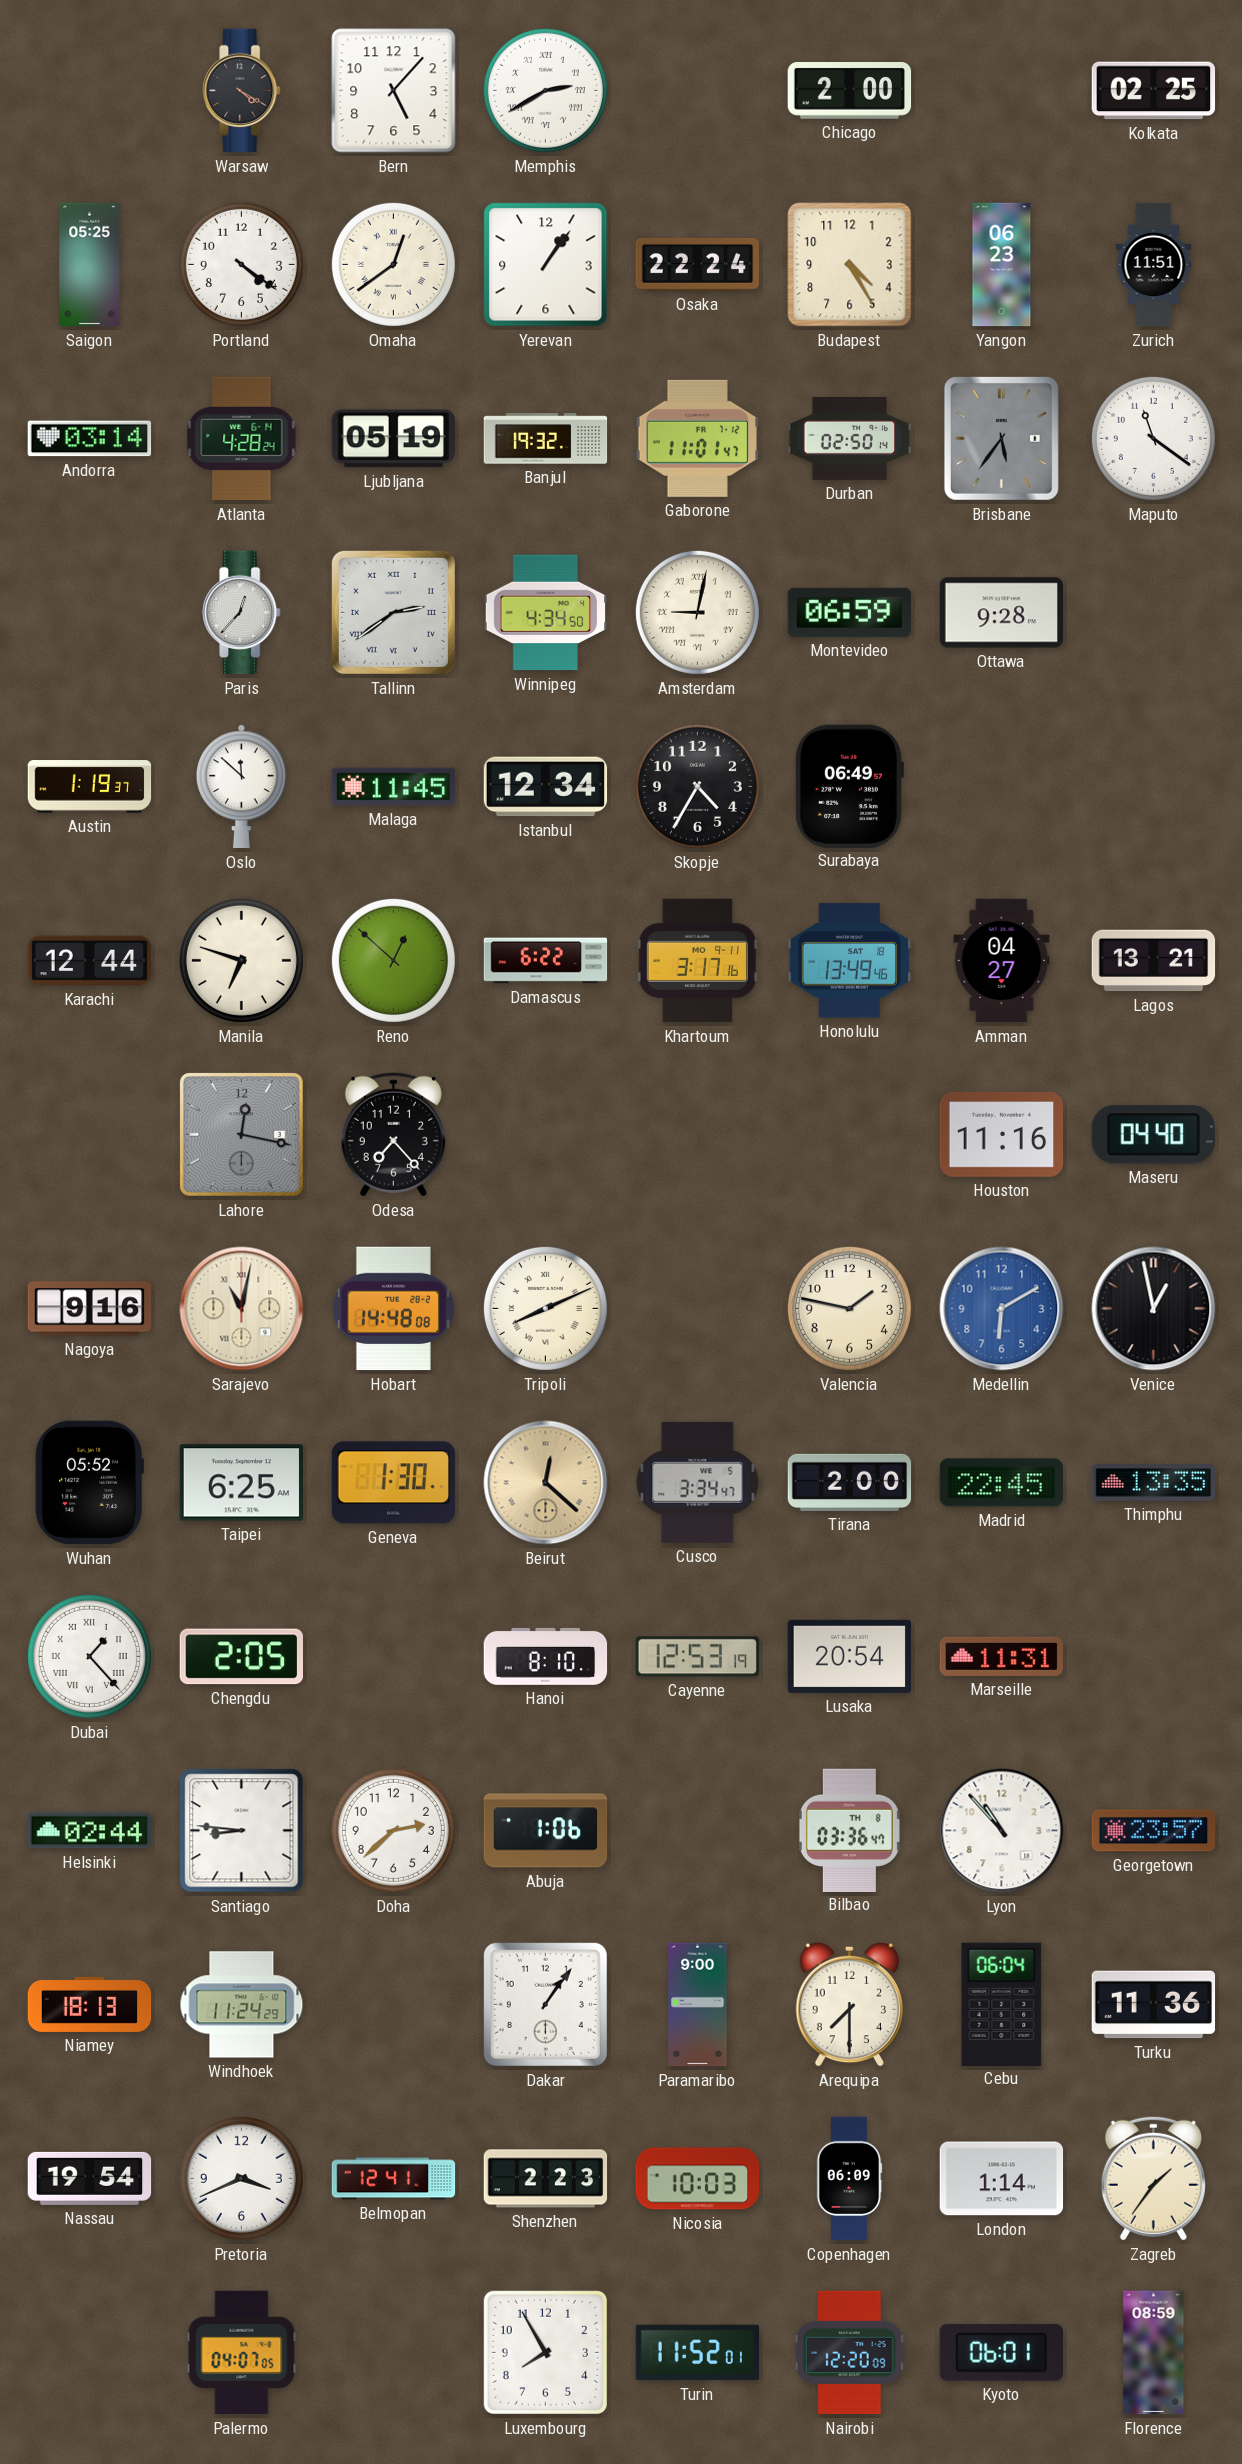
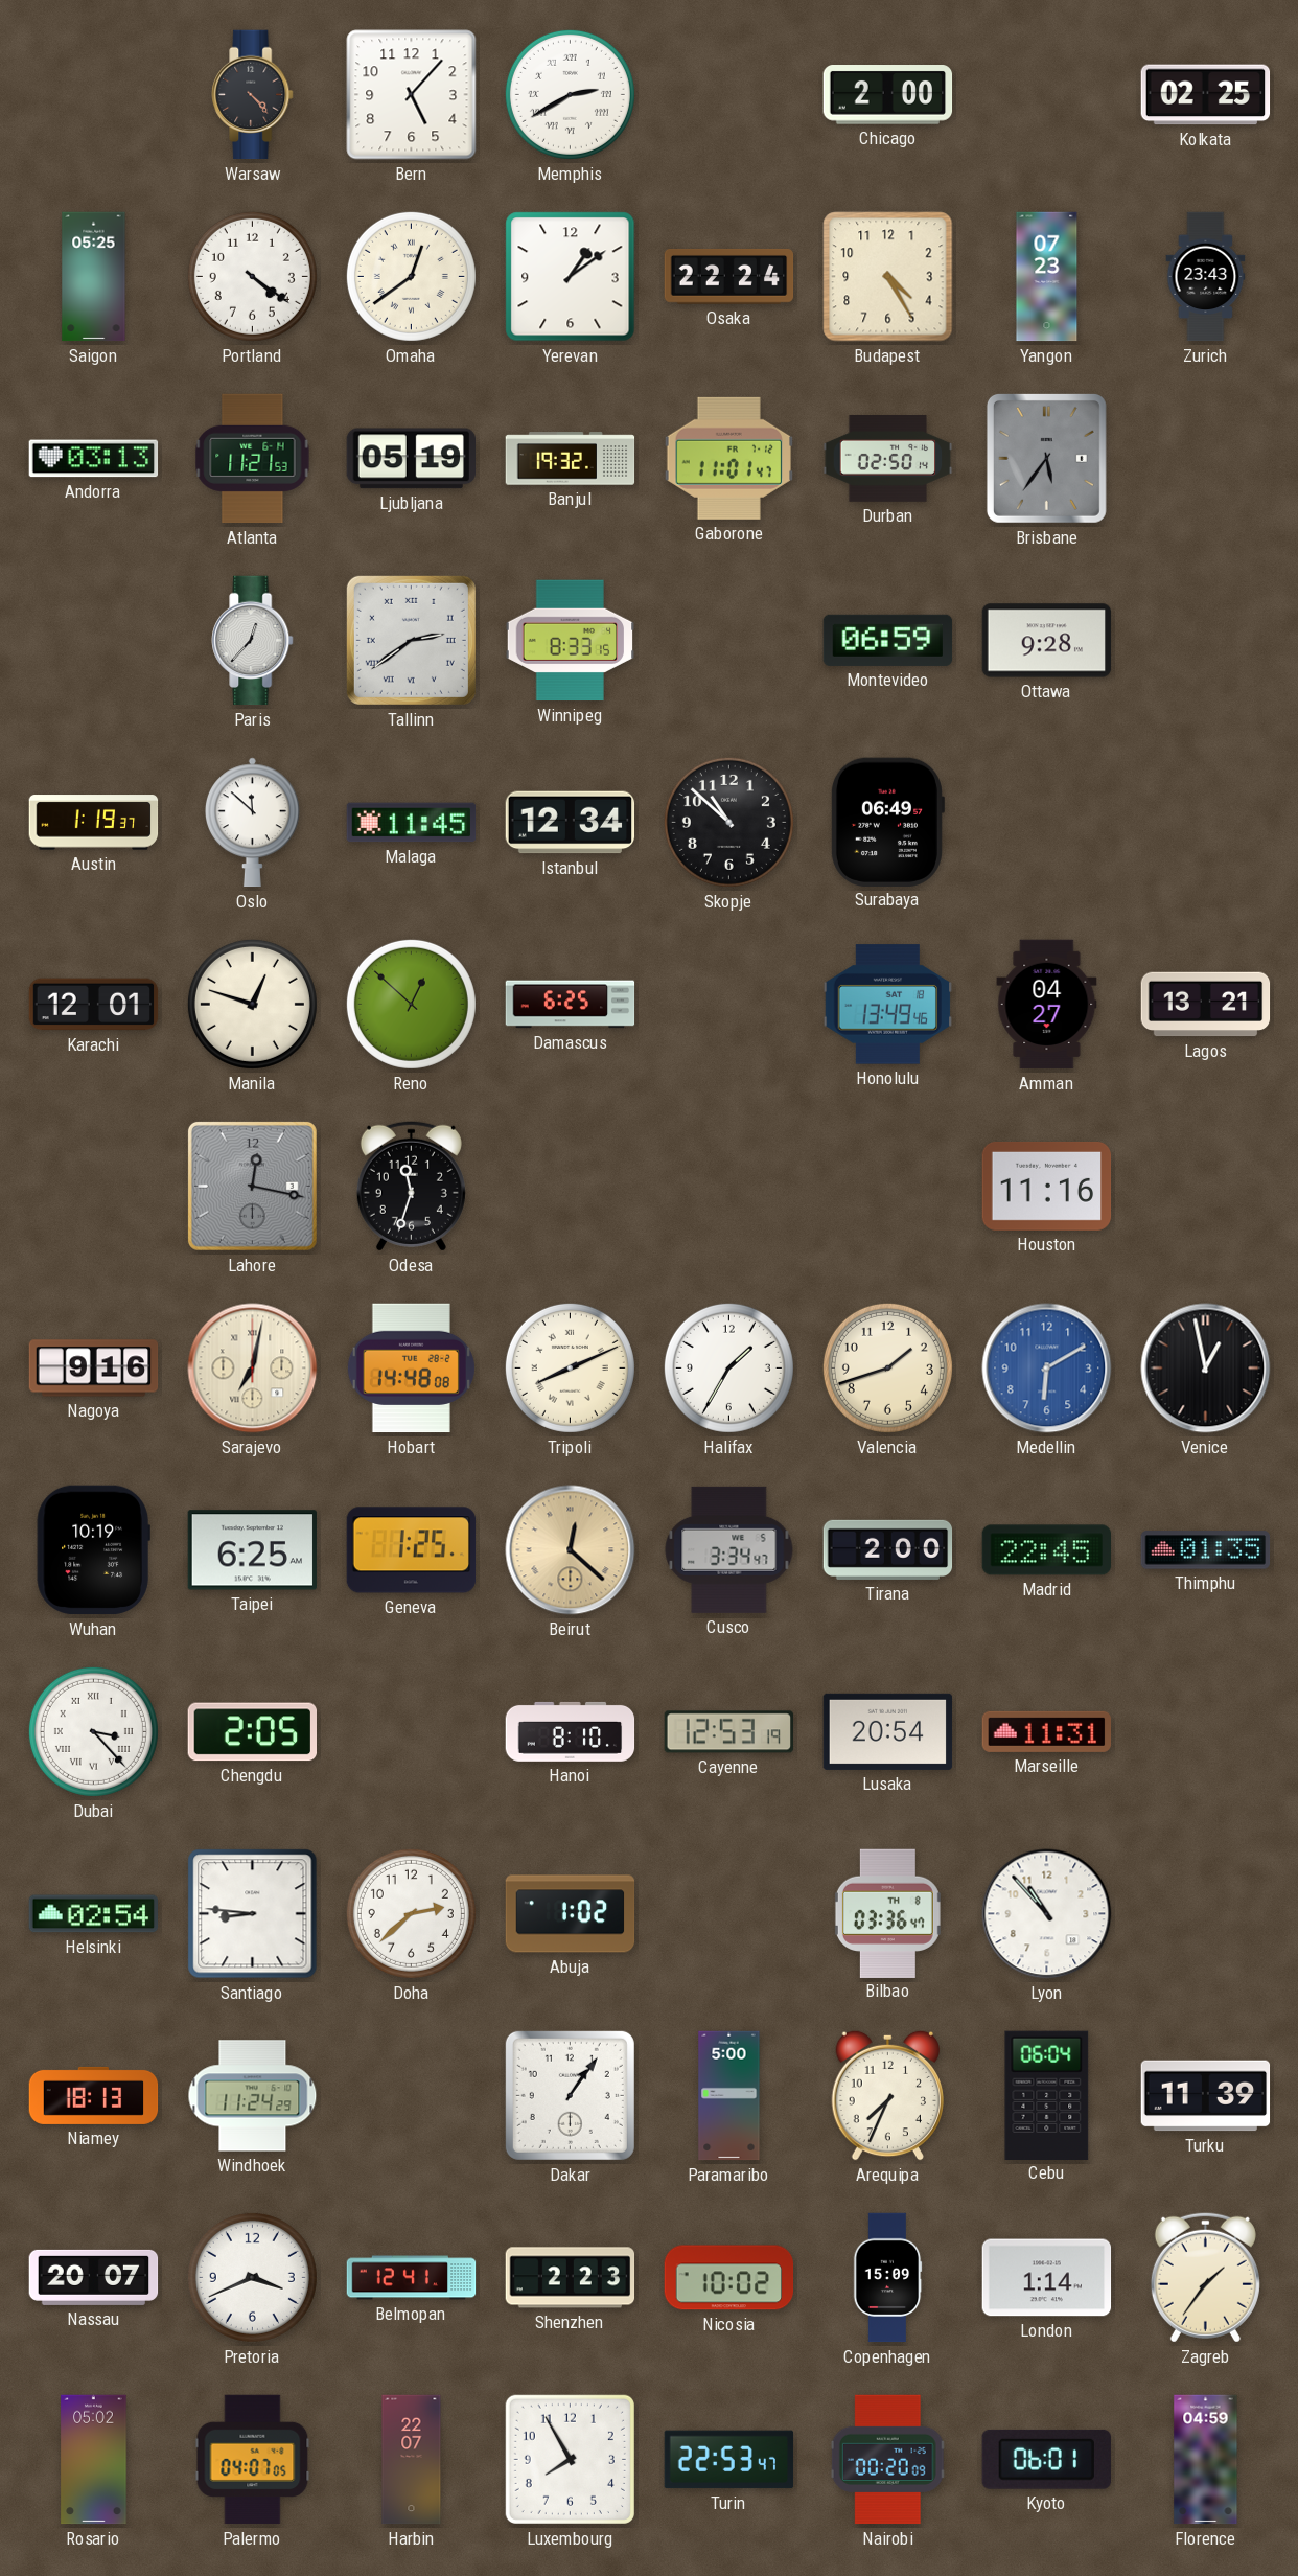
Warsaw: 4:20 -> 4:23
Yerevan: 1:06 -> 1:09
Yangon: 06:23 -> 07:23
Zurich: 11:51 -> 23:43
Andorra: 03:14 -> 03:13
Atlanta: 4:28 -> 11:21
Maputo: 11:21 -> none
Winnipeg: 4:34 -> 8:33
Amsterdam: 9:02 -> none
Skopje: 4:35 -> 10:52
Karachi: 12:44 -> 12:01
Manila: 6:48 -> 12:48
Damascus: 6:22 -> 6:25
Khartoum: 3:17 -> none
Odesa: 7:23 -> 11:33
Maseru: 04:40 -> none
Sarajevo: 11:02 -> 7:02
Halifax: none -> 1:35
Valencia: 1:47 -> 1:42
Wuhan: 05:52 -> 10:19
Geneva: 1:30 -> 1:25
Thimphu: 13:35 -> 01:35
Dubai: 1:23 -> 3:23
Helsinki: 02:44 -> 02:54
Abuja: 1:06 -> 1:02
Georgetown: 23:57 -> none
Paramaribo: 9:00 -> 5:00
Arequipa: 7:30 -> 7:34
Turku: 11:36 -> 11:39
Nassau: 19:54 -> 20:07
Nicosia: 10:03 -> 10:02
Copenhagen: 06:09 -> 15:09
Rosario: none -> 05:02
Harbin: none -> 22:07
Turin: 11:52 -> 22:53
Nairobi: 12:20 -> 00:20
Florence: 08:59 -> 04:59
